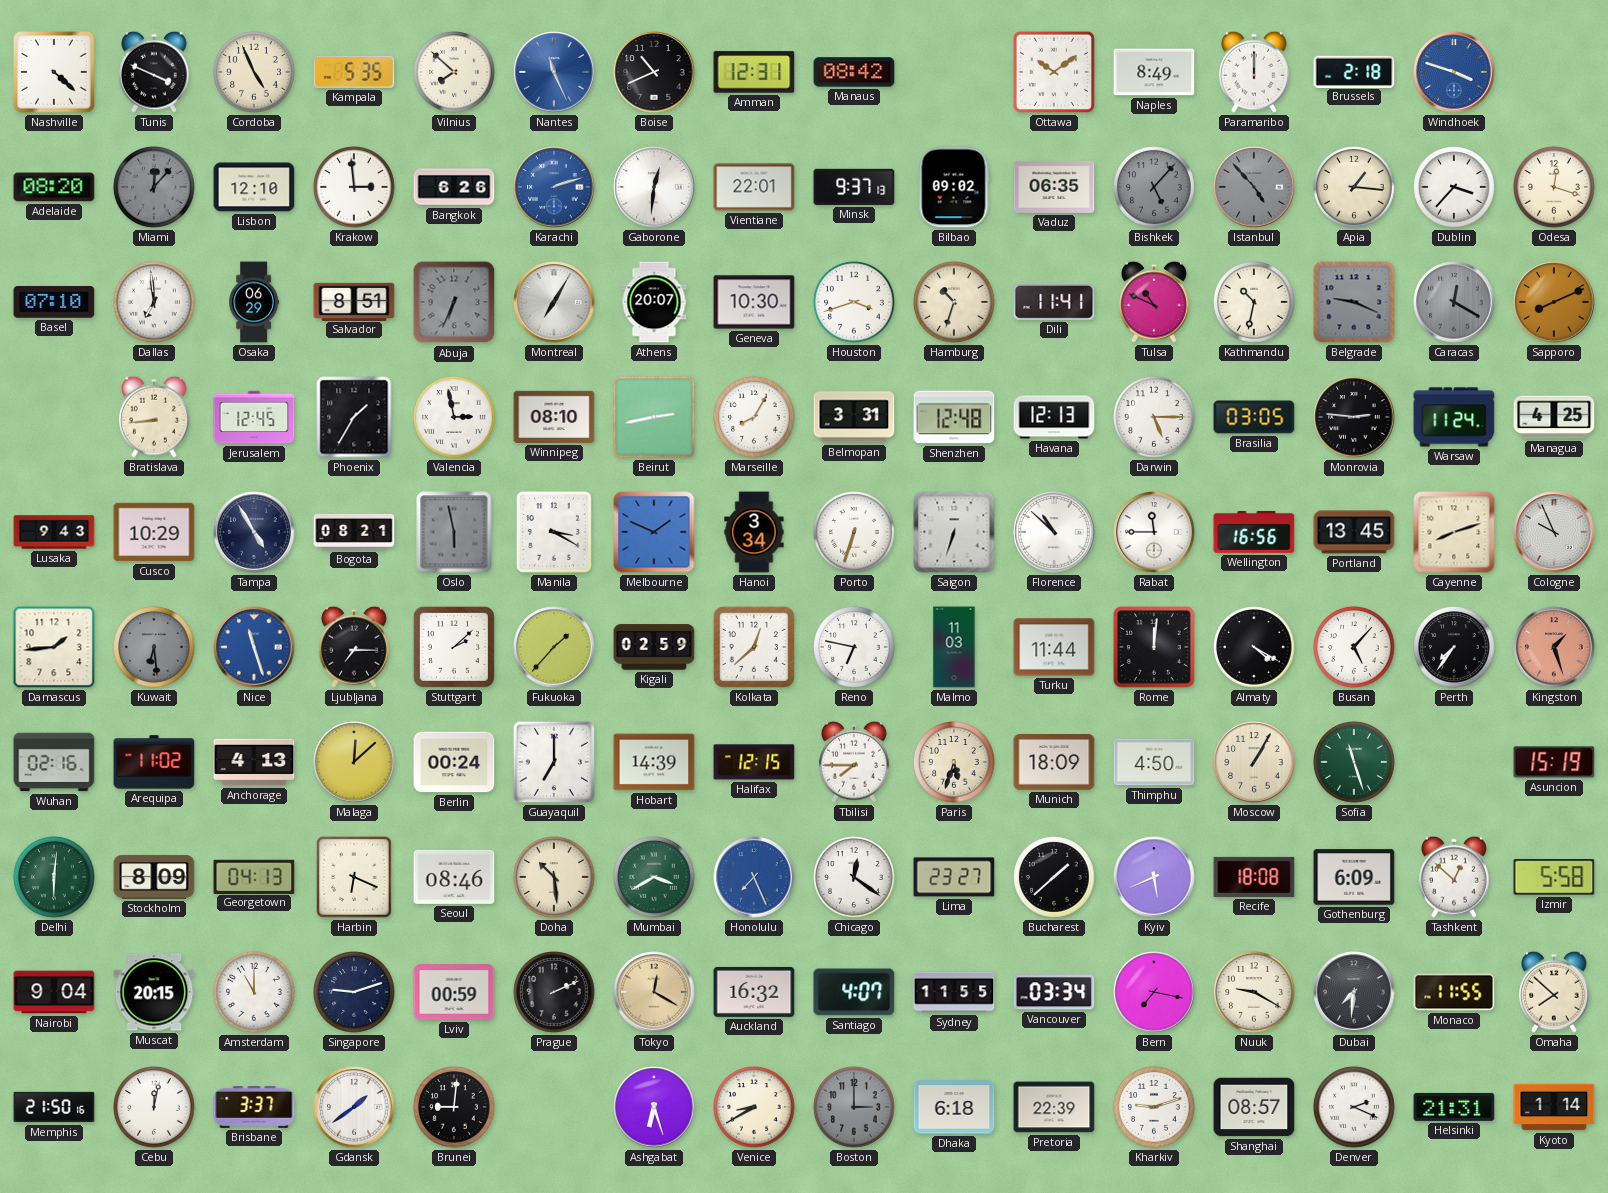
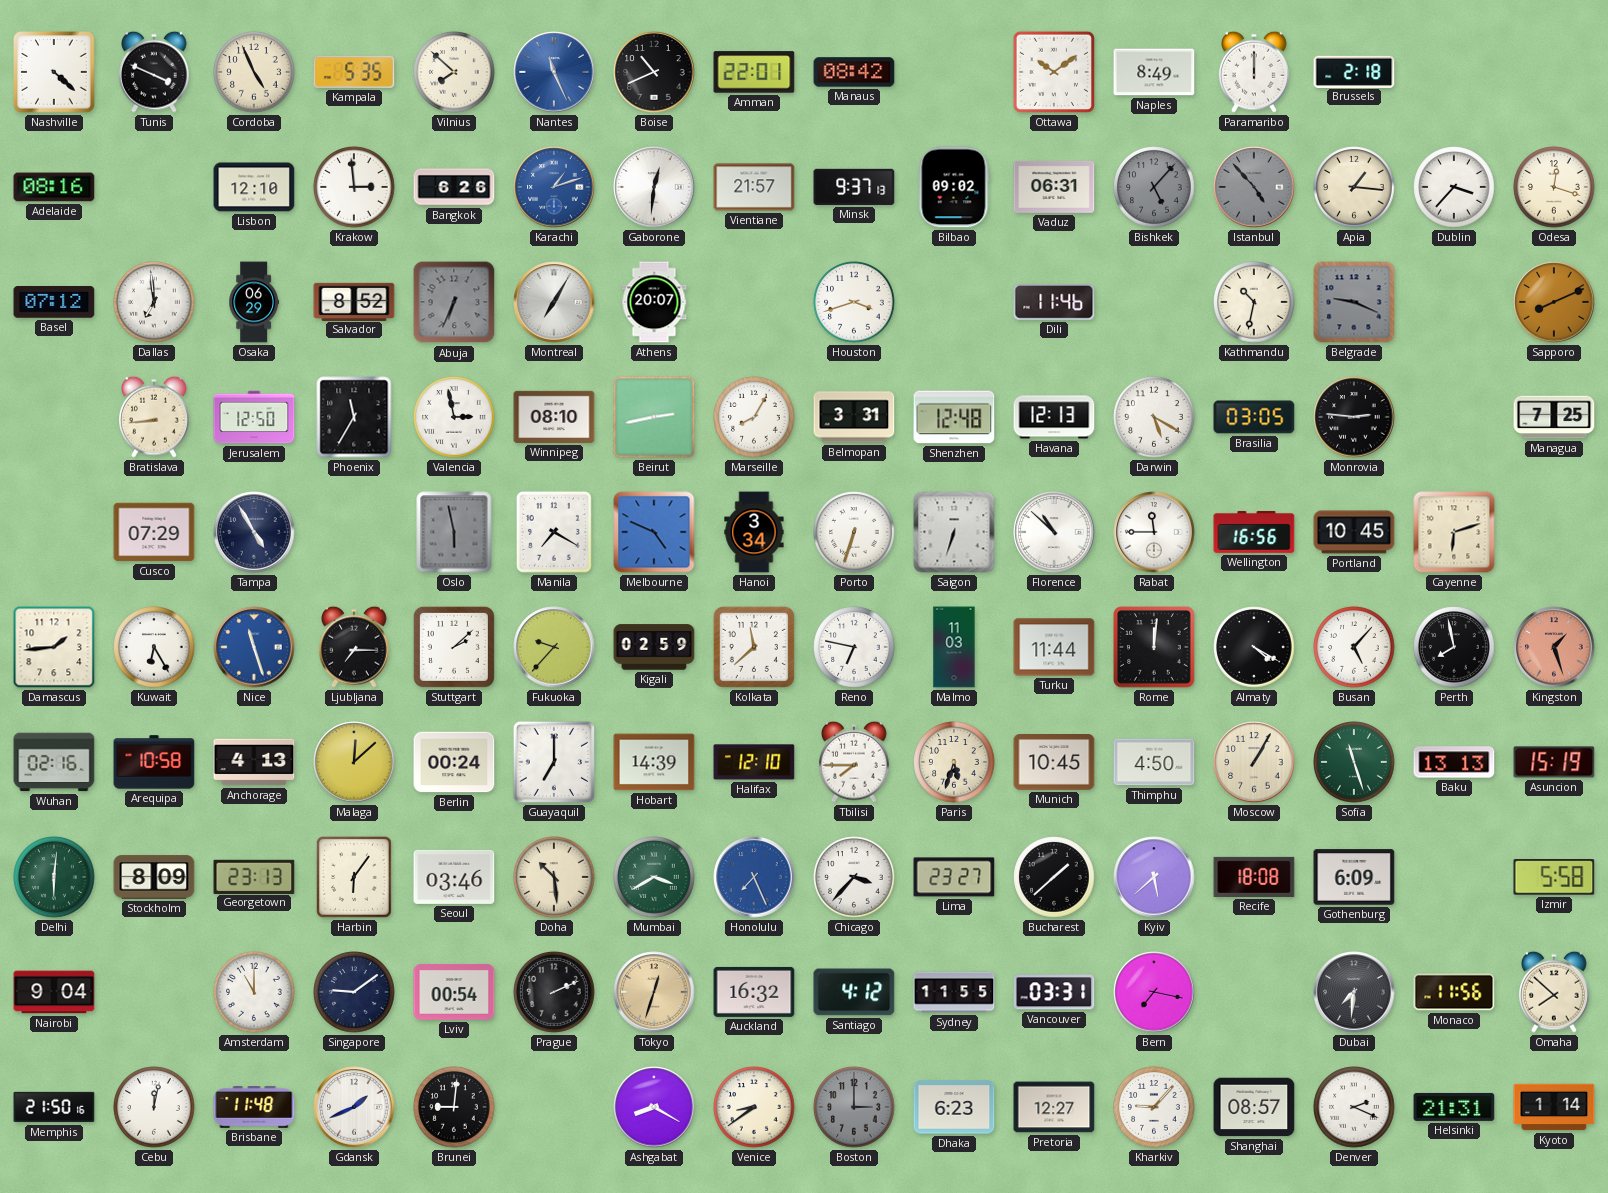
Amman: 12:31 -> 22:01
Windhoek: 3:48 -> none
Adelaide: 08:20 -> 08:16
Miami: 12:07 -> none
Karachi: 2:12 -> 1:12
Vientiane: 22:01 -> 21:57
Vaduz: 06:35 -> 06:31
Basel: 07:10 -> 07:12
Salvador: 8:51 -> 8:52
Geneva: 10:30 -> none
Hamburg: 10:33 -> none
Dili: 11:41 -> 11:46
Tulsa: 10:49 -> none
Caracas: 12:20 -> none
Jerusalem: 12:45 -> 12:50
Phoenix: 1:35 -> 11:35
Darwin: 5:15 -> 5:20
Warsaw: 11:24 -> none
Managua: 4:25 -> 7:25
Lusaka: 9:43 -> none
Cusco: 10:29 -> 07:29
Bogota: 08:21 -> none
Manila: 3:20 -> 7:20
Melbourne: 1:49 -> 4:49
Portland: 13:45 -> 10:45
Cayenne: 8:12 -> 6:12
Cologne: 9:56 -> none
Kuwait: 6:29 -> 6:25
Kuwait dial: grey -> white
Fukuoka: 1:37 -> 9:37
Kolkata: 12:38 -> 11:38
Perth: 7:36 -> 7:58
Arequipa: 11:02 -> 10:58
Halifax: 12:15 -> 12:10
Munich: 18:09 -> 10:45
Baku: none -> 13:13
Georgetown: 04:13 -> 23:13
Harbin: 6:19 -> 6:06
Seoul: 08:46 -> 03:46
Chicago: 12:21 -> 3:37
Kyiv: 5:41 -> 5:38
Tashkent: 12:52 -> none
Muscat: 20:15 -> none
Singapore: 9:12 -> 9:09
Lviv: 00:59 -> 00:54
Tokyo: 12:20 -> 12:33
Santiago: 4:07 -> 4:12
Vancouver: 03:34 -> 03:31
Nuuk: 9:20 -> none
Monaco: 11:55 -> 11:56
Brisbane: 3:37 -> 11:48
Gdansk: 1:39 -> 1:41
Ashgabat: 6:27 -> 8:20
Venice: 8:40 -> 8:39
Dhaka: 6:18 -> 6:23
Pretoria: 22:39 -> 12:27
Kharkiv: 9:12 -> 9:07
